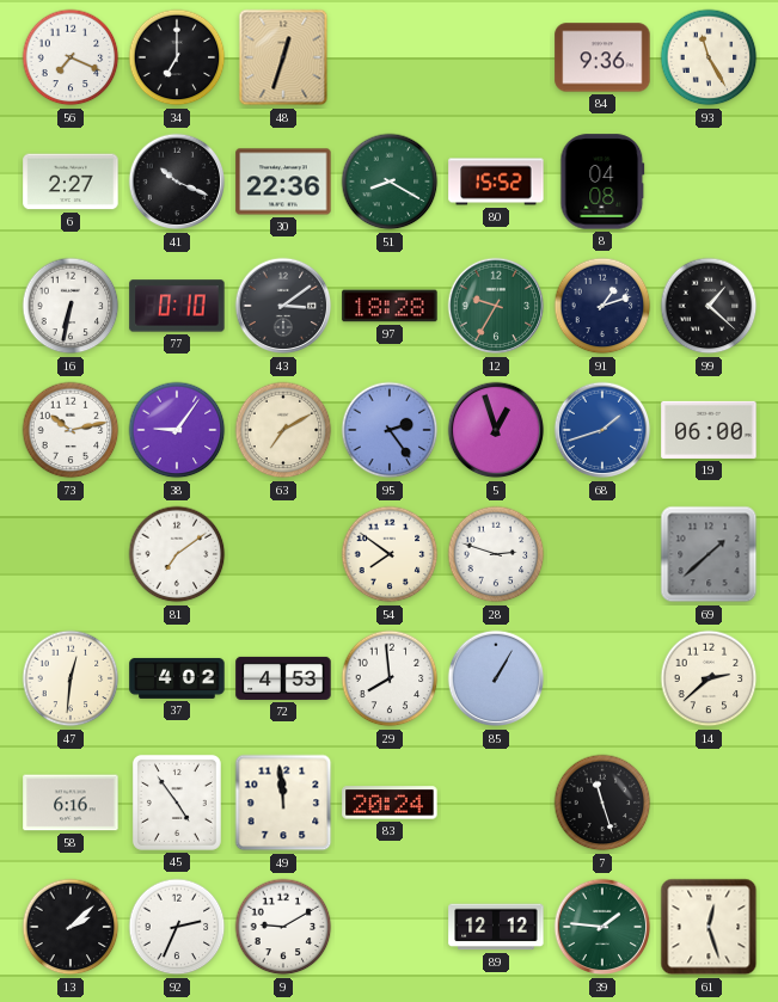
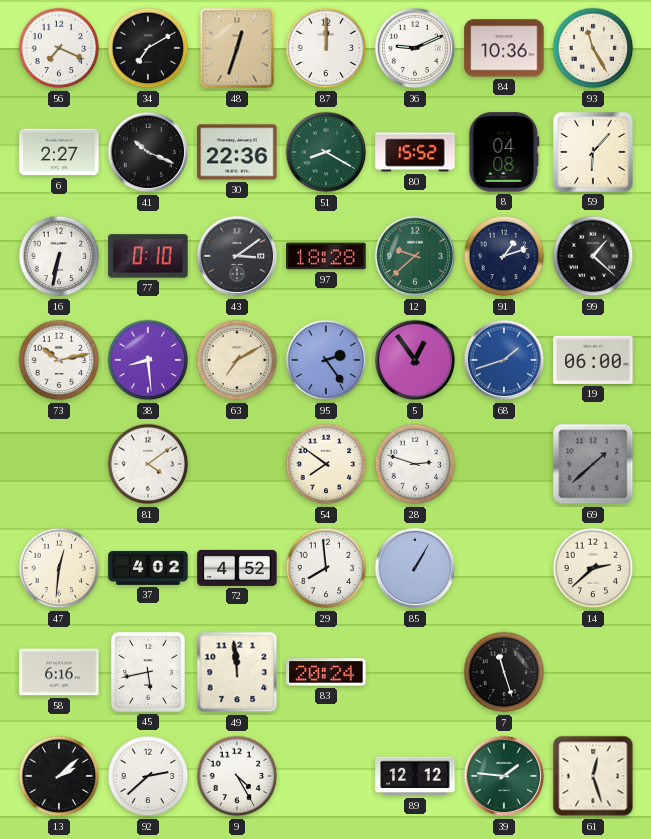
34: 7:00 -> 7:10
87: none -> 12:00
36: none -> 9:11
84: 9:36 -> 10:36
59: none -> 6:07
12: 9:35 -> 9:38
38: 9:06 -> 8:29
5: 12:57 -> 12:54
81: 7:09 -> 4:09
72: 4:53 -> 4:52
45: 4:54 -> 5:43
92: 2:34 -> 2:38
9: 9:10 -> 4:25
